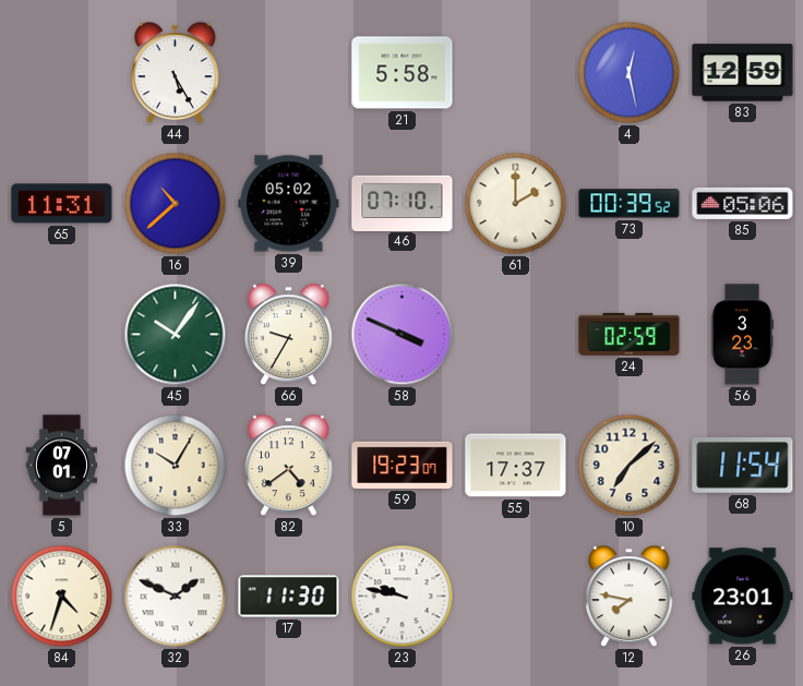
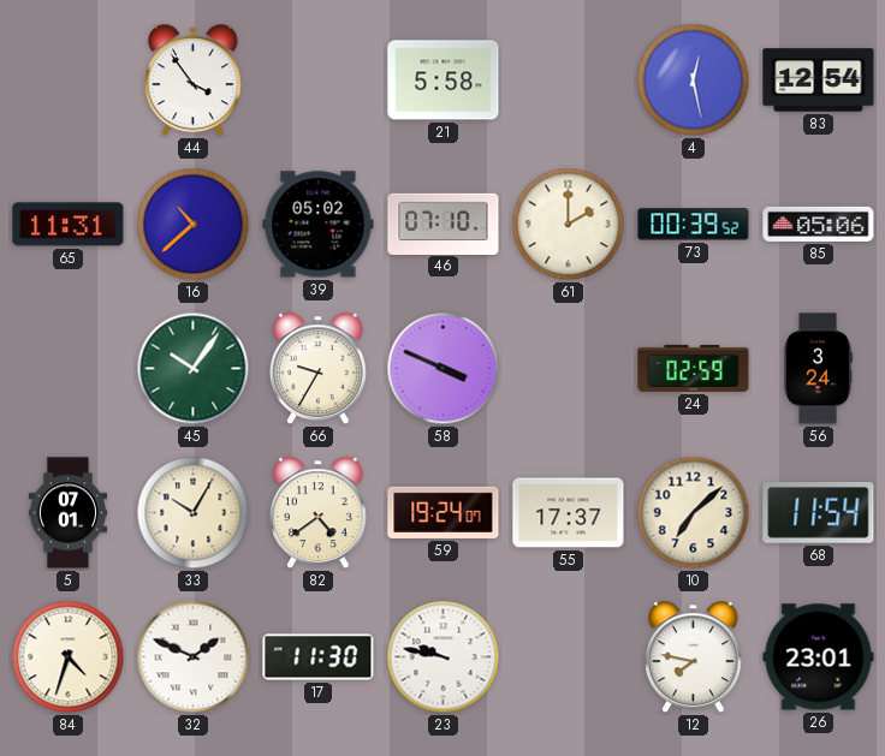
44: 5:25 -> 3:54
83: 12:59 -> 12:54
56: 3:23 -> 3:24
59: 19:23 -> 19:24
